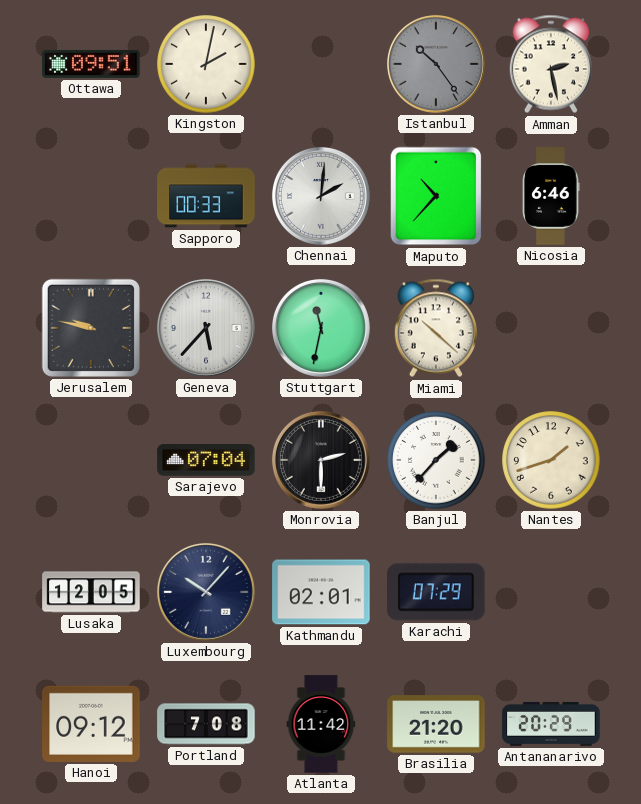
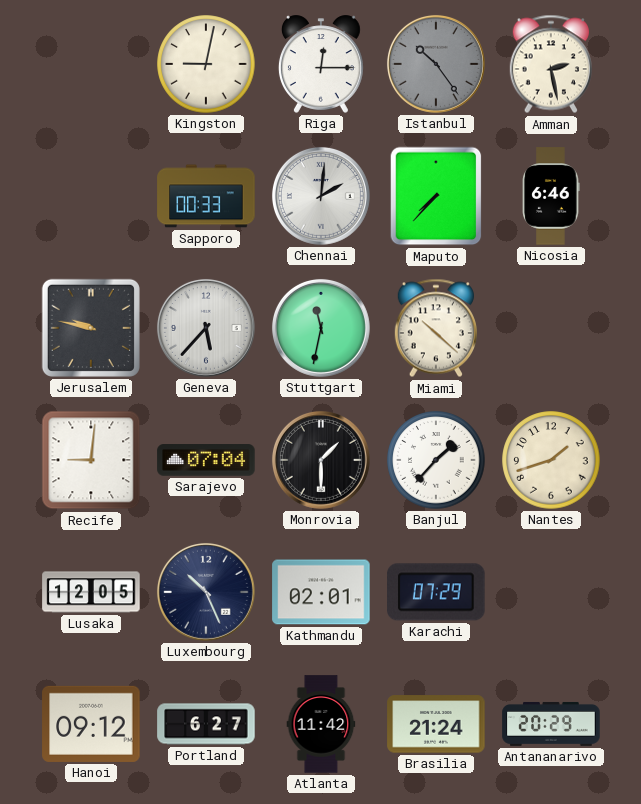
Ottawa: 09:51 -> none
Kingston: 2:02 -> 9:02
Riga: none -> 12:15
Maputo: 10:37 -> 7:37
Recife: none -> 9:01
Monrovia: 2:30 -> 1:30
Luxembourg: 10:07 -> 10:26
Portland: 7:08 -> 6:27
Brasilia: 21:20 -> 21:24
